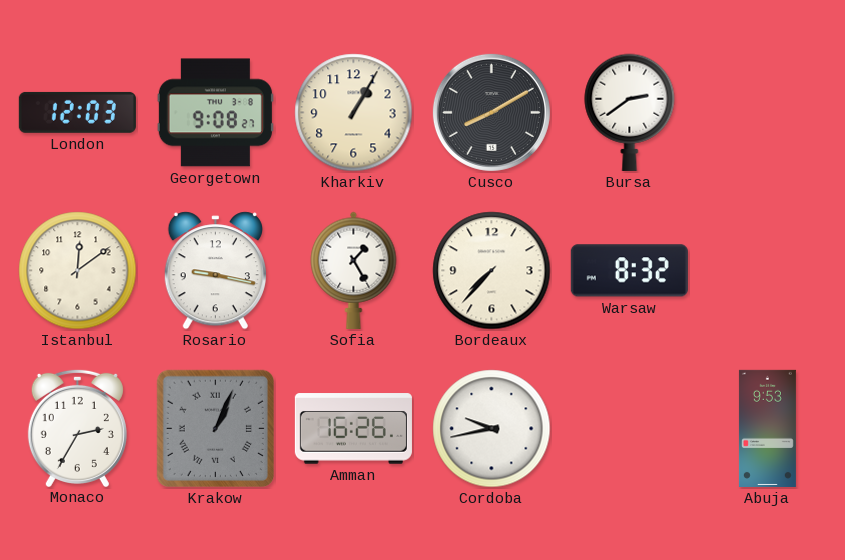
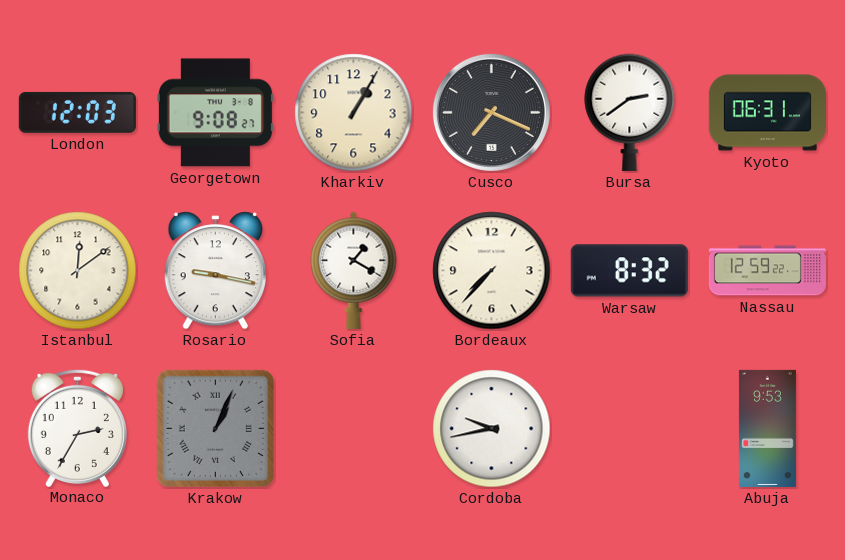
Cusco: 8:10 -> 7:19
Kyoto: none -> 06:31
Sofia: 1:25 -> 1:20
Nassau: none -> 12:59
Amman: 16:26 -> none
